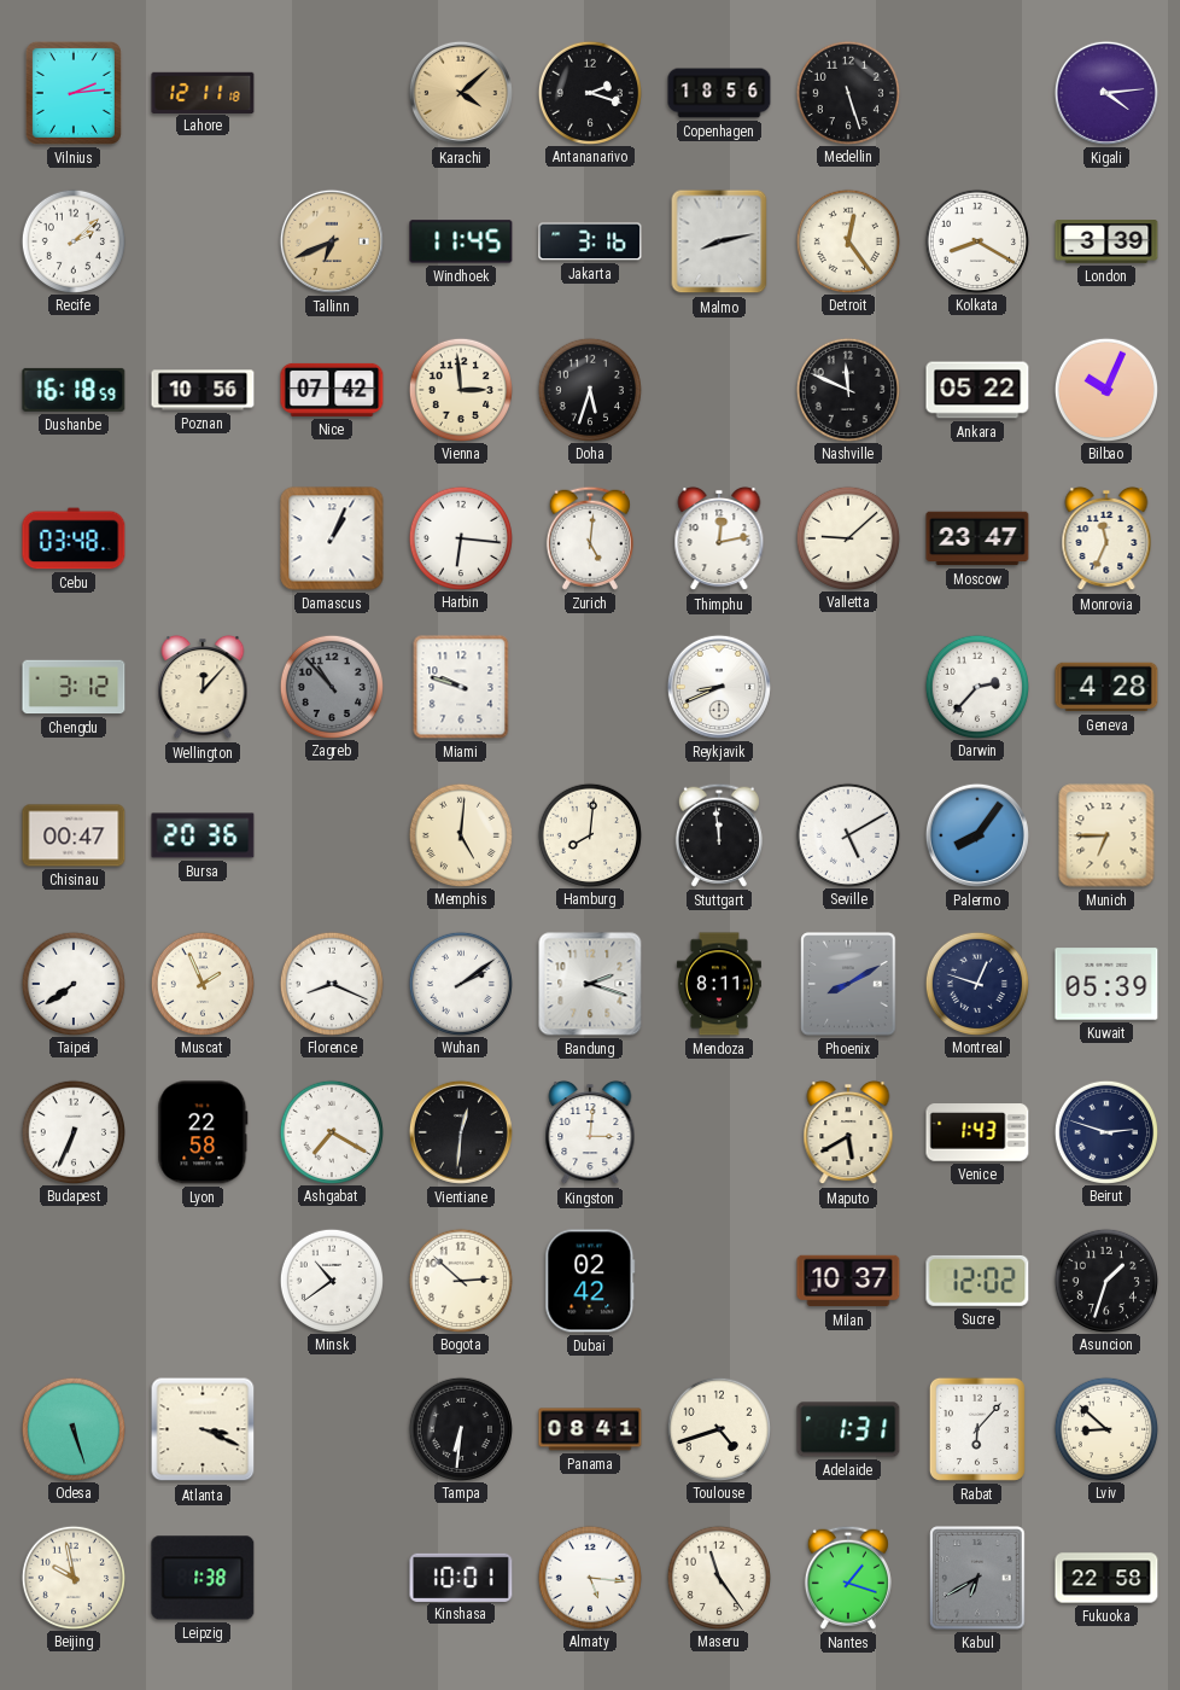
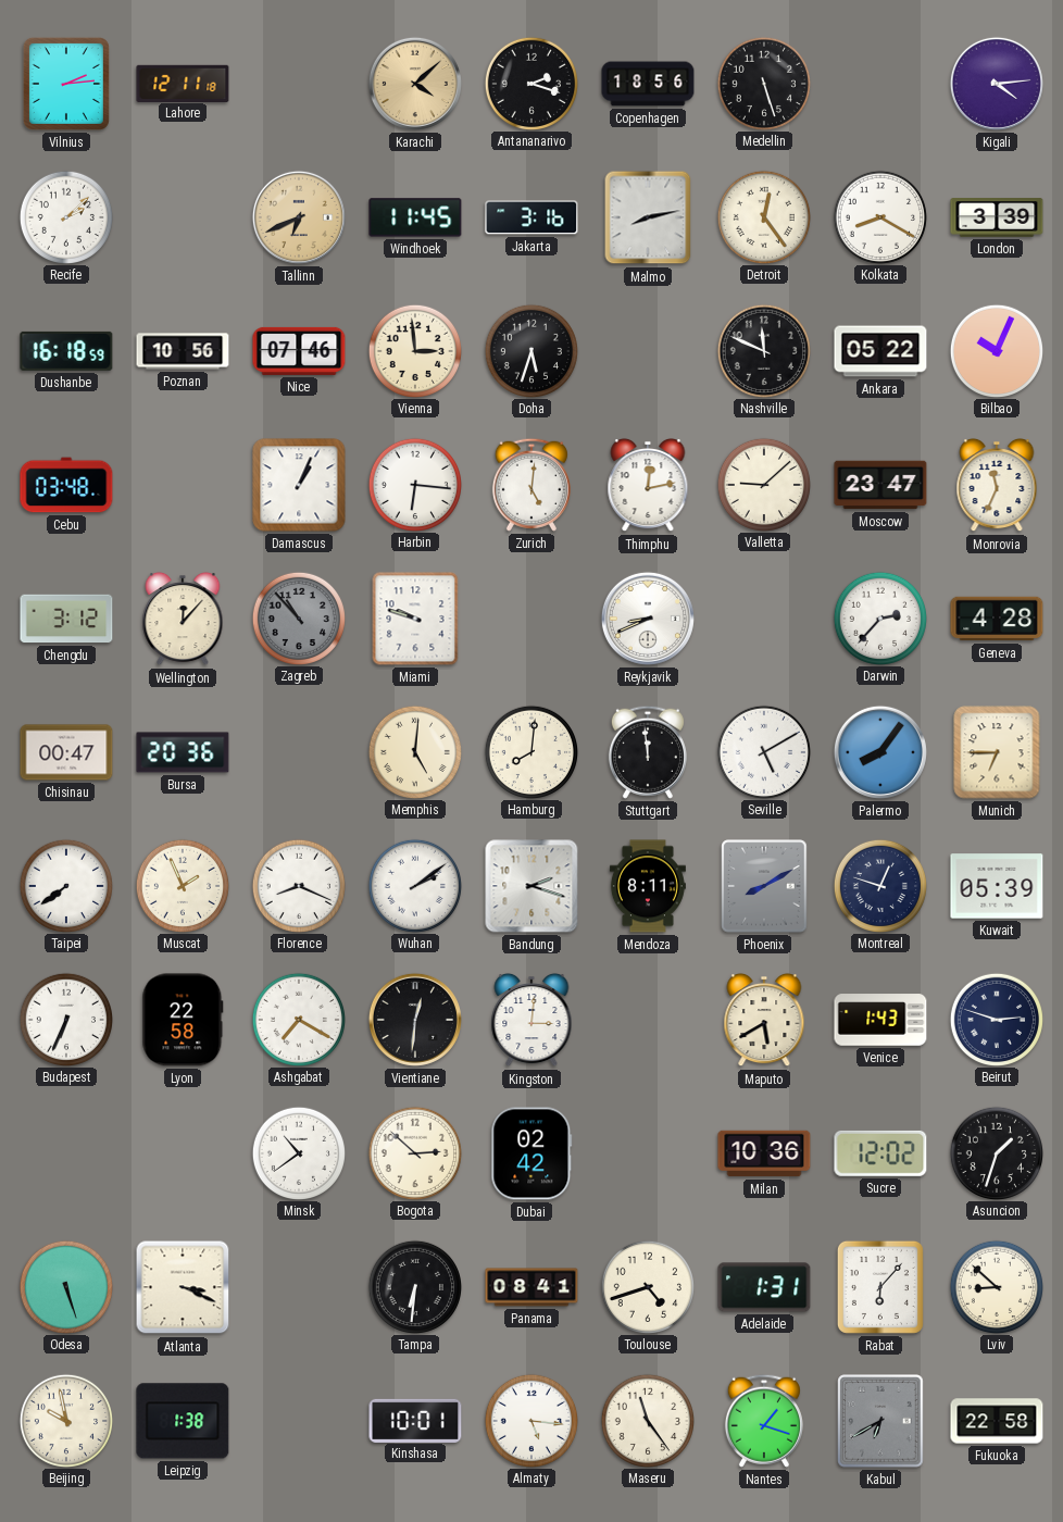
Nice: 07:42 -> 07:46
Milan: 10:37 -> 10:36
